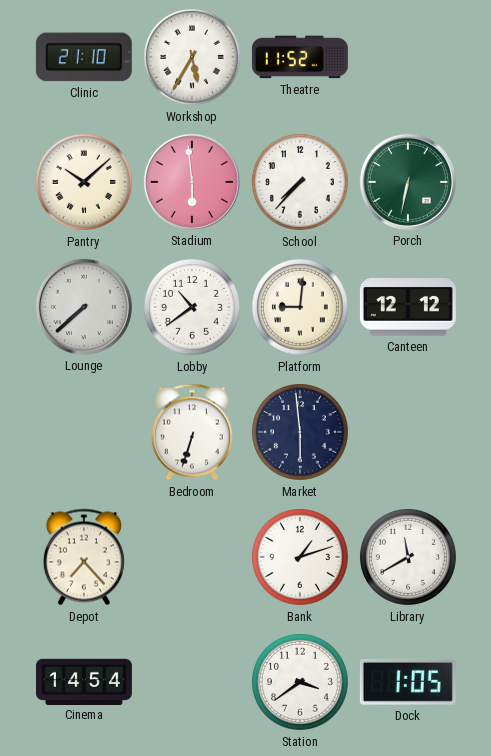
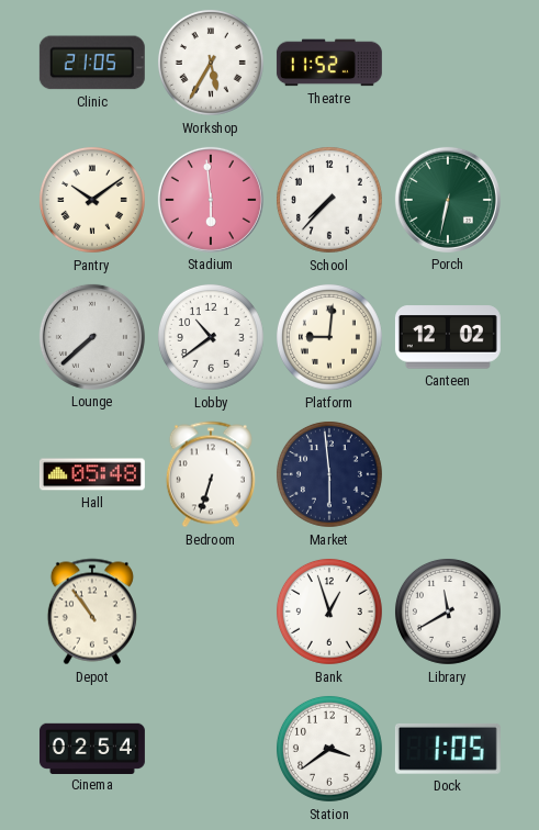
Clinic: 21:10 -> 21:05
Pantry: 10:08 -> 10:09
Canteen: 12:12 -> 12:02
Hall: none -> 05:48
Depot: 7:23 -> 10:54
Bank: 1:12 -> 12:57
Cinema: 14:54 -> 02:54
